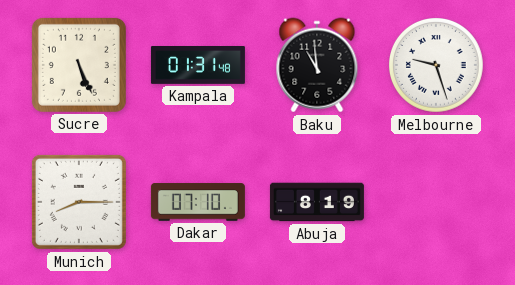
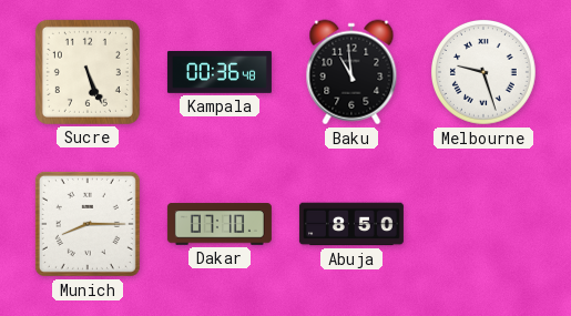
Kampala: 01:31 -> 00:36
Abuja: 8:19 -> 8:50
